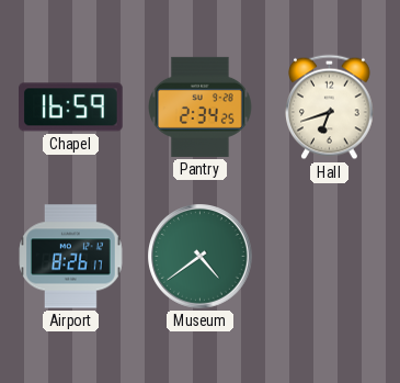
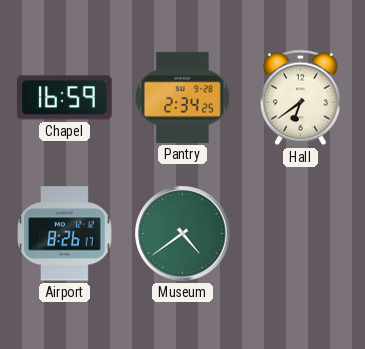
Hall: 6:42 -> 6:39
